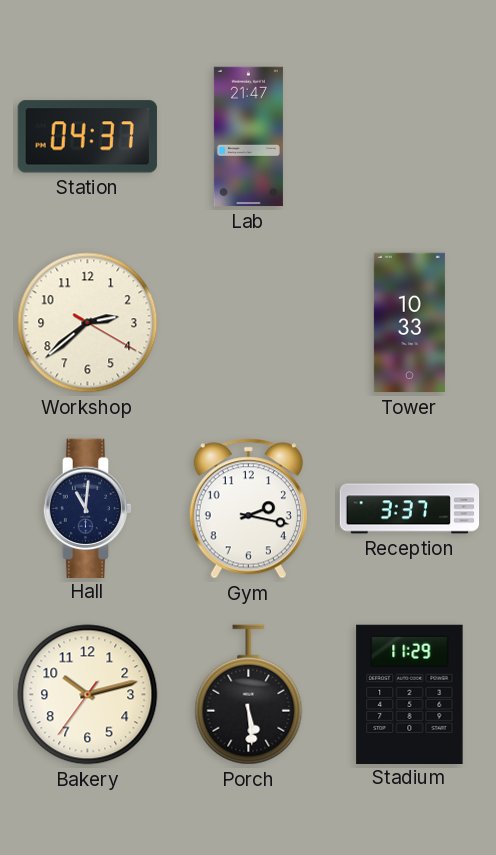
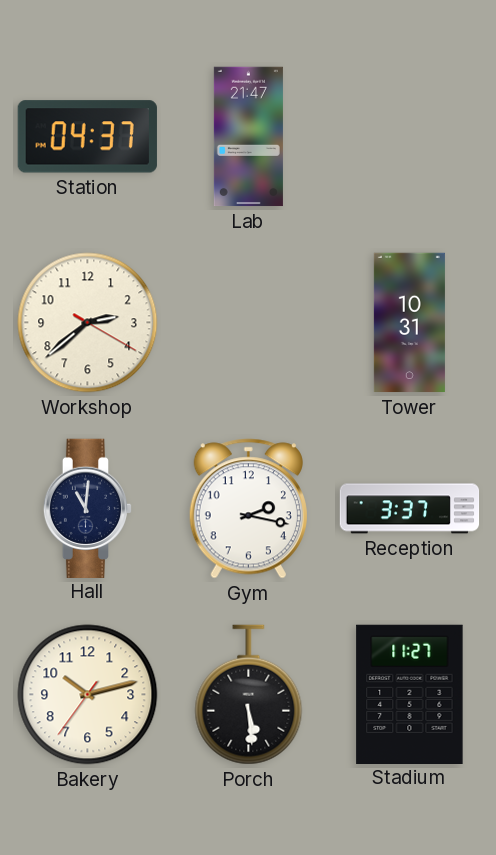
Tower: 10:33 -> 10:31
Stadium: 11:29 -> 11:27
